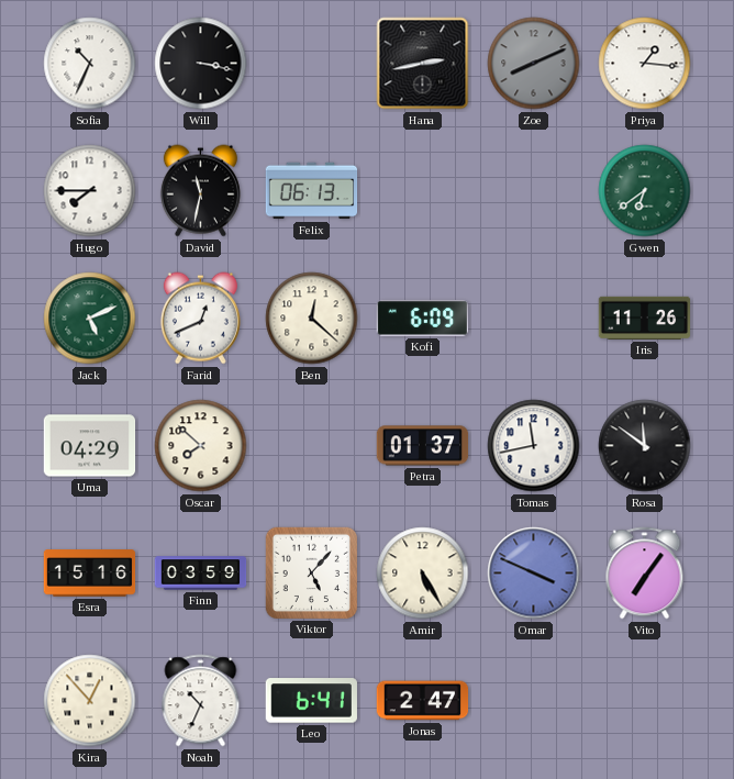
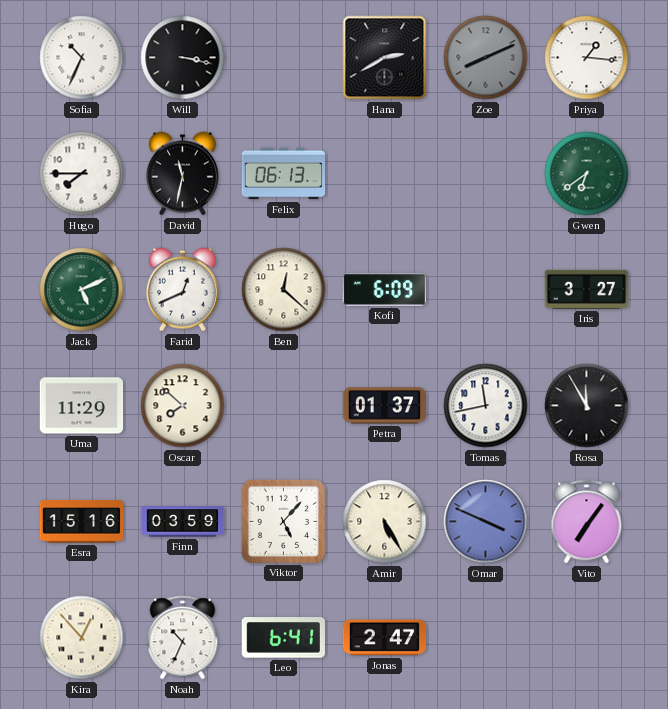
Hana: 2:43 -> 2:40
Iris: 11:26 -> 3:27
Uma: 04:29 -> 11:29
Rosa: 11:51 -> 11:55
